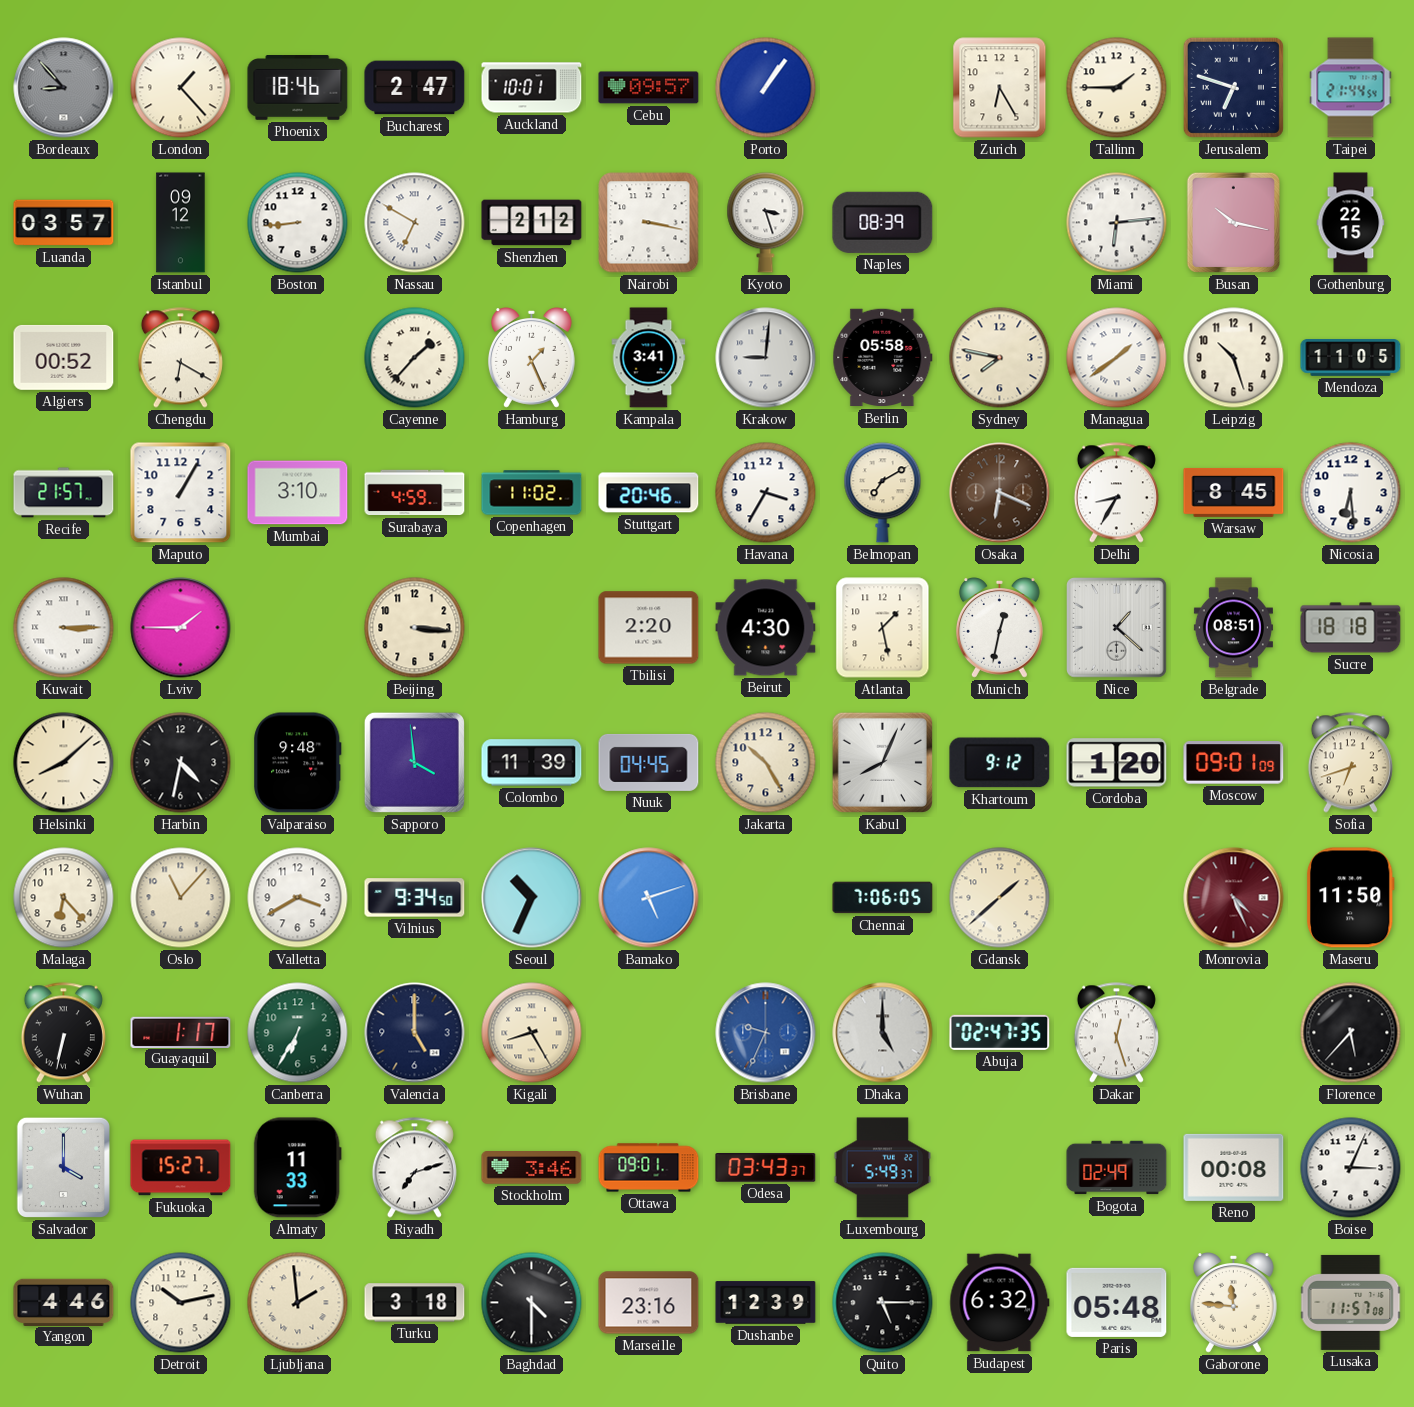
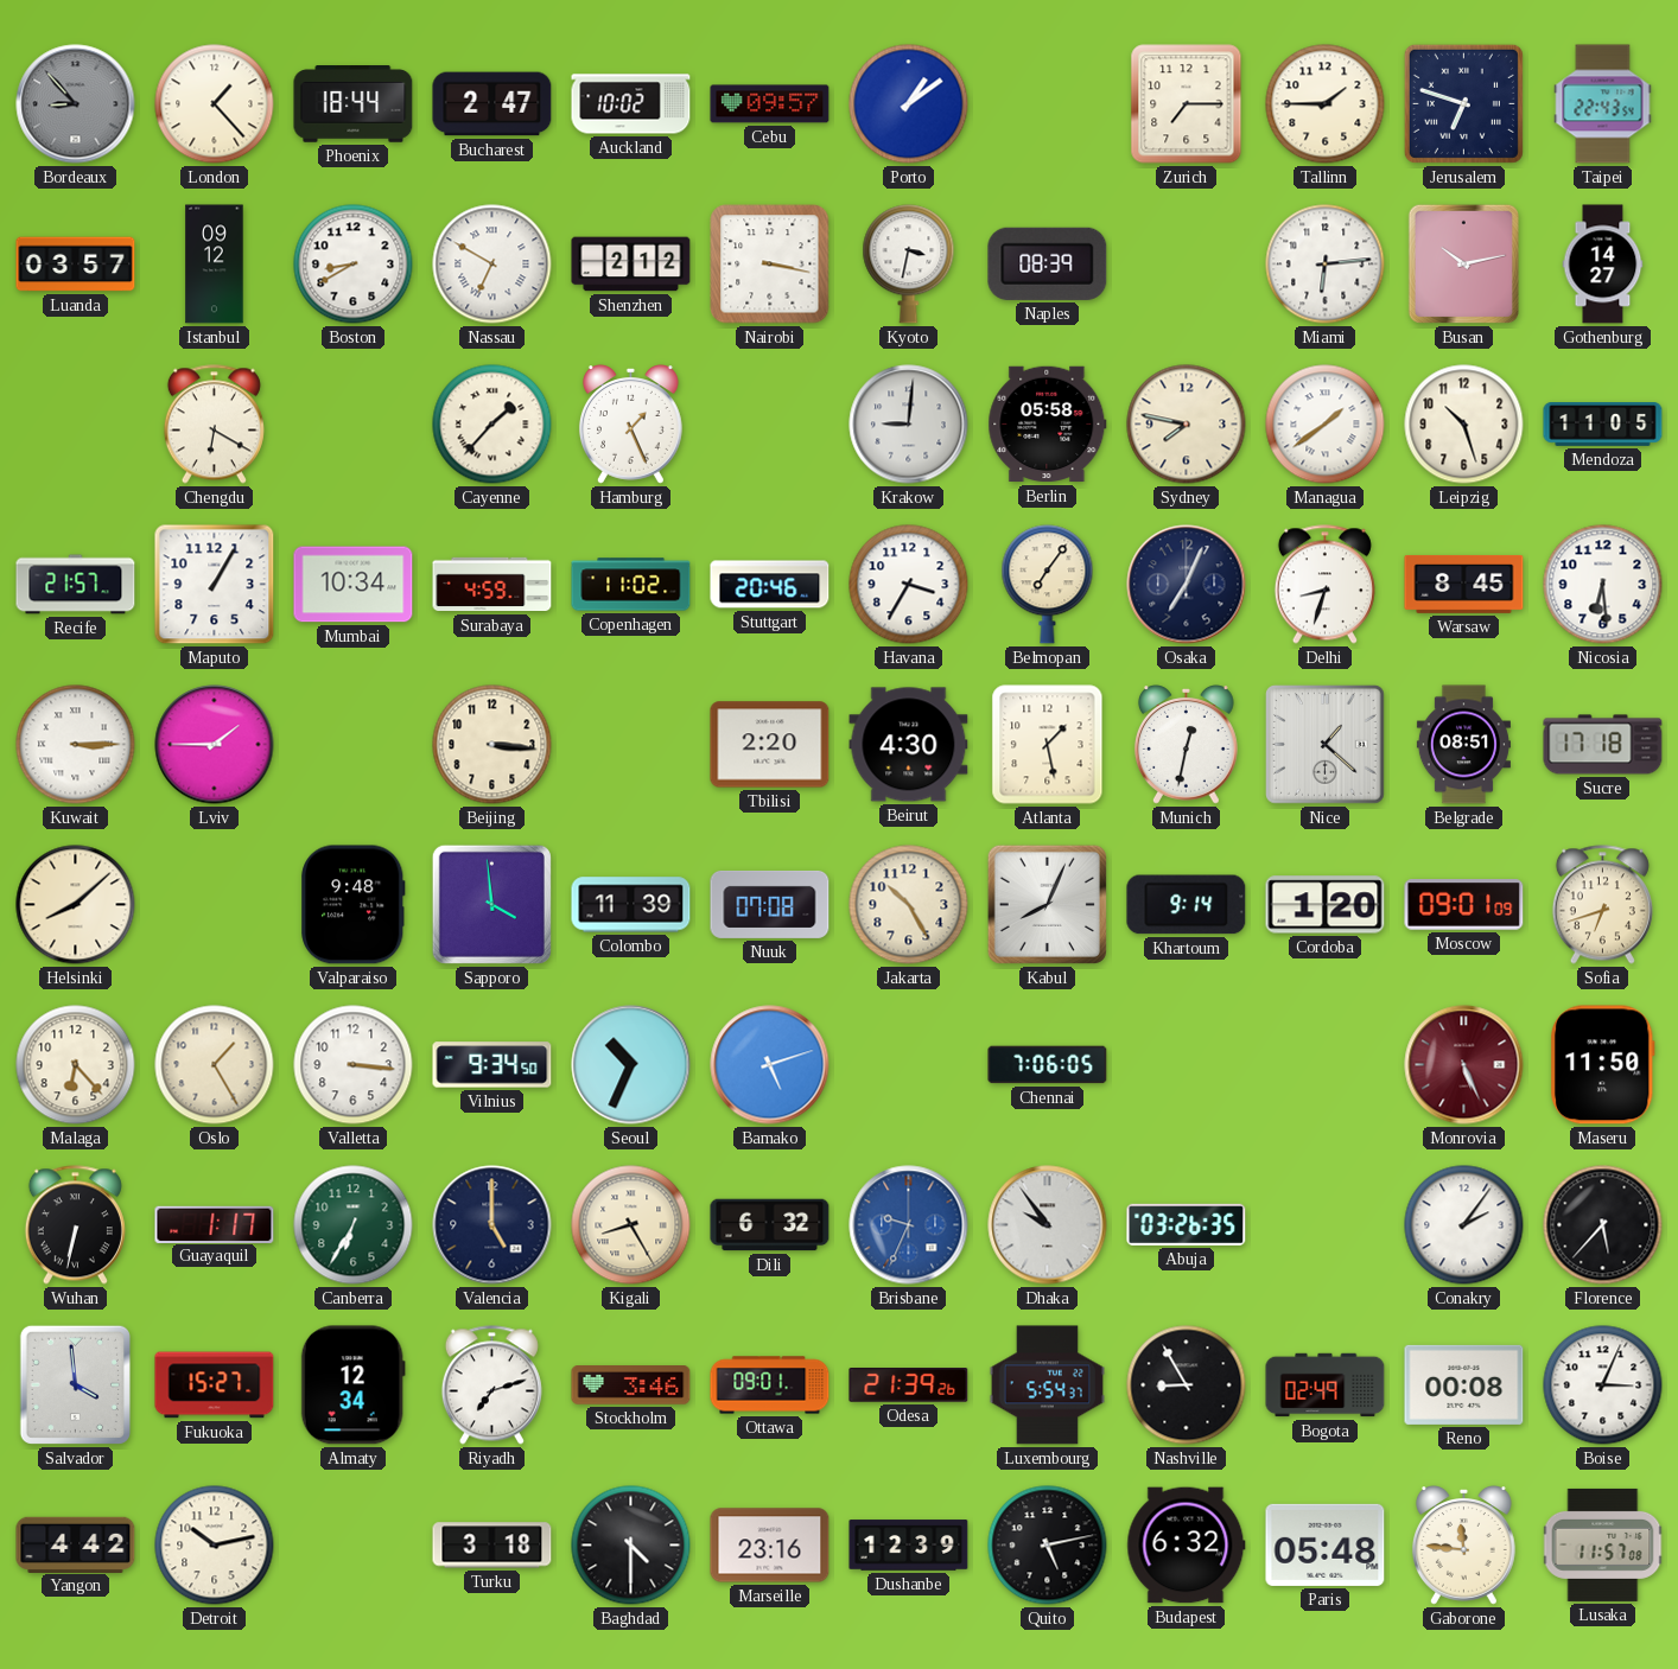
Phoenix: 18:46 -> 18:44
Auckland: 10:01 -> 10:02
Porto: 1:06 -> 1:09
Zurich: 6:25 -> 7:15
Taipei: 21:44 -> 22:43
Boston: 8:44 -> 8:40
Kyoto: 3:27 -> 3:32
Busan: 10:17 -> 10:13
Gothenburg: 22:15 -> 14:27
Algiers: 00:52 -> none
Kampala: 3:41 -> none
Mumbai: 3:10 -> 10:34
Belmopan: 7:10 -> 7:06
Osaka: 6:19 -> 7:04
Osaka dial: brown -> navy
Delhi: 8:35 -> 8:33
Sucre: 18:18 -> 17:18
Harbin: 4:32 -> none
Nuuk: 04:45 -> 07:08
Khartoum: 9:12 -> 9:14
Oslo: 11:07 -> 1:25
Valletta: 3:40 -> 3:16
Gdansk: 1:38 -> none
Monrovia: 4:26 -> 5:26
Dili: none -> 6:32
Dhaka: 5:00 -> 9:54
Abuja: 02:47 -> 03:26
Dakar: 12:27 -> none
Conakry: none -> 2:06
Salvador: 4:00 -> 3:59
Almaty: 11:33 -> 12:34
Odesa: 03:43 -> 21:39
Luxembourg: 5:49 -> 5:54
Nashville: none -> 8:55
Yangon: 4:46 -> 4:42
Ljubljana: 1:59 -> none
Quito: 5:15 -> 5:13
